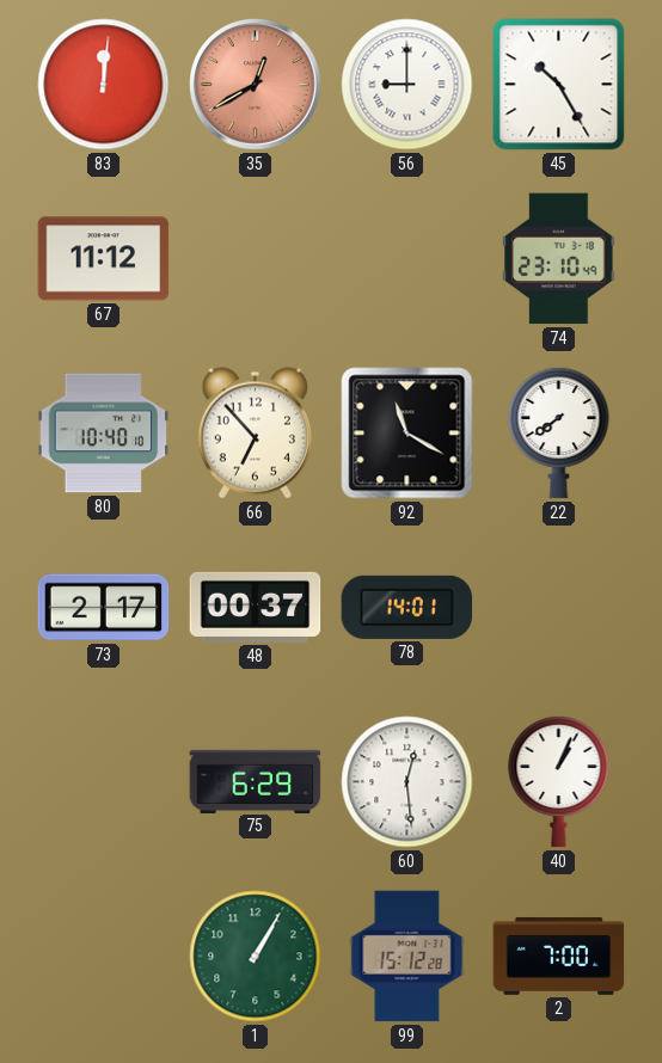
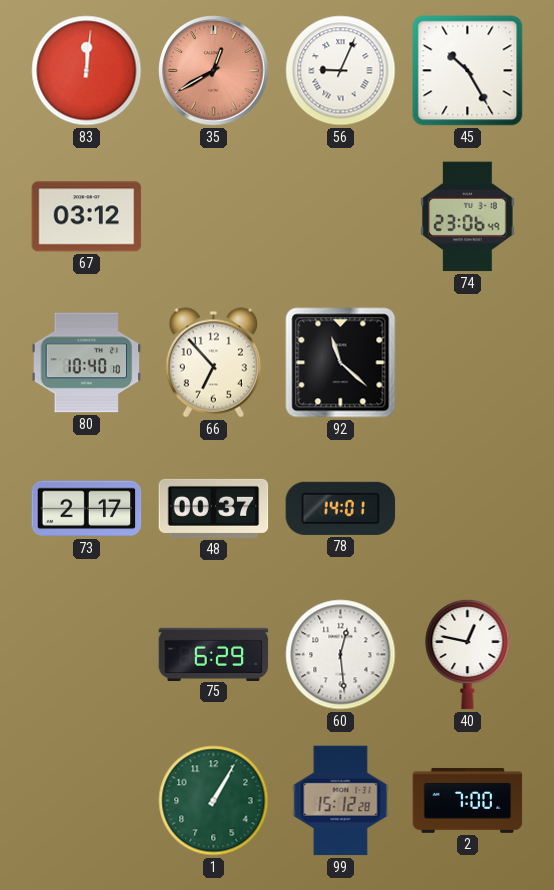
56: 9:00 -> 9:04
67: 11:12 -> 03:12
74: 23:10 -> 23:06
92: 11:20 -> 11:22
22: 7:39 -> none
40: 1:04 -> 12:47
